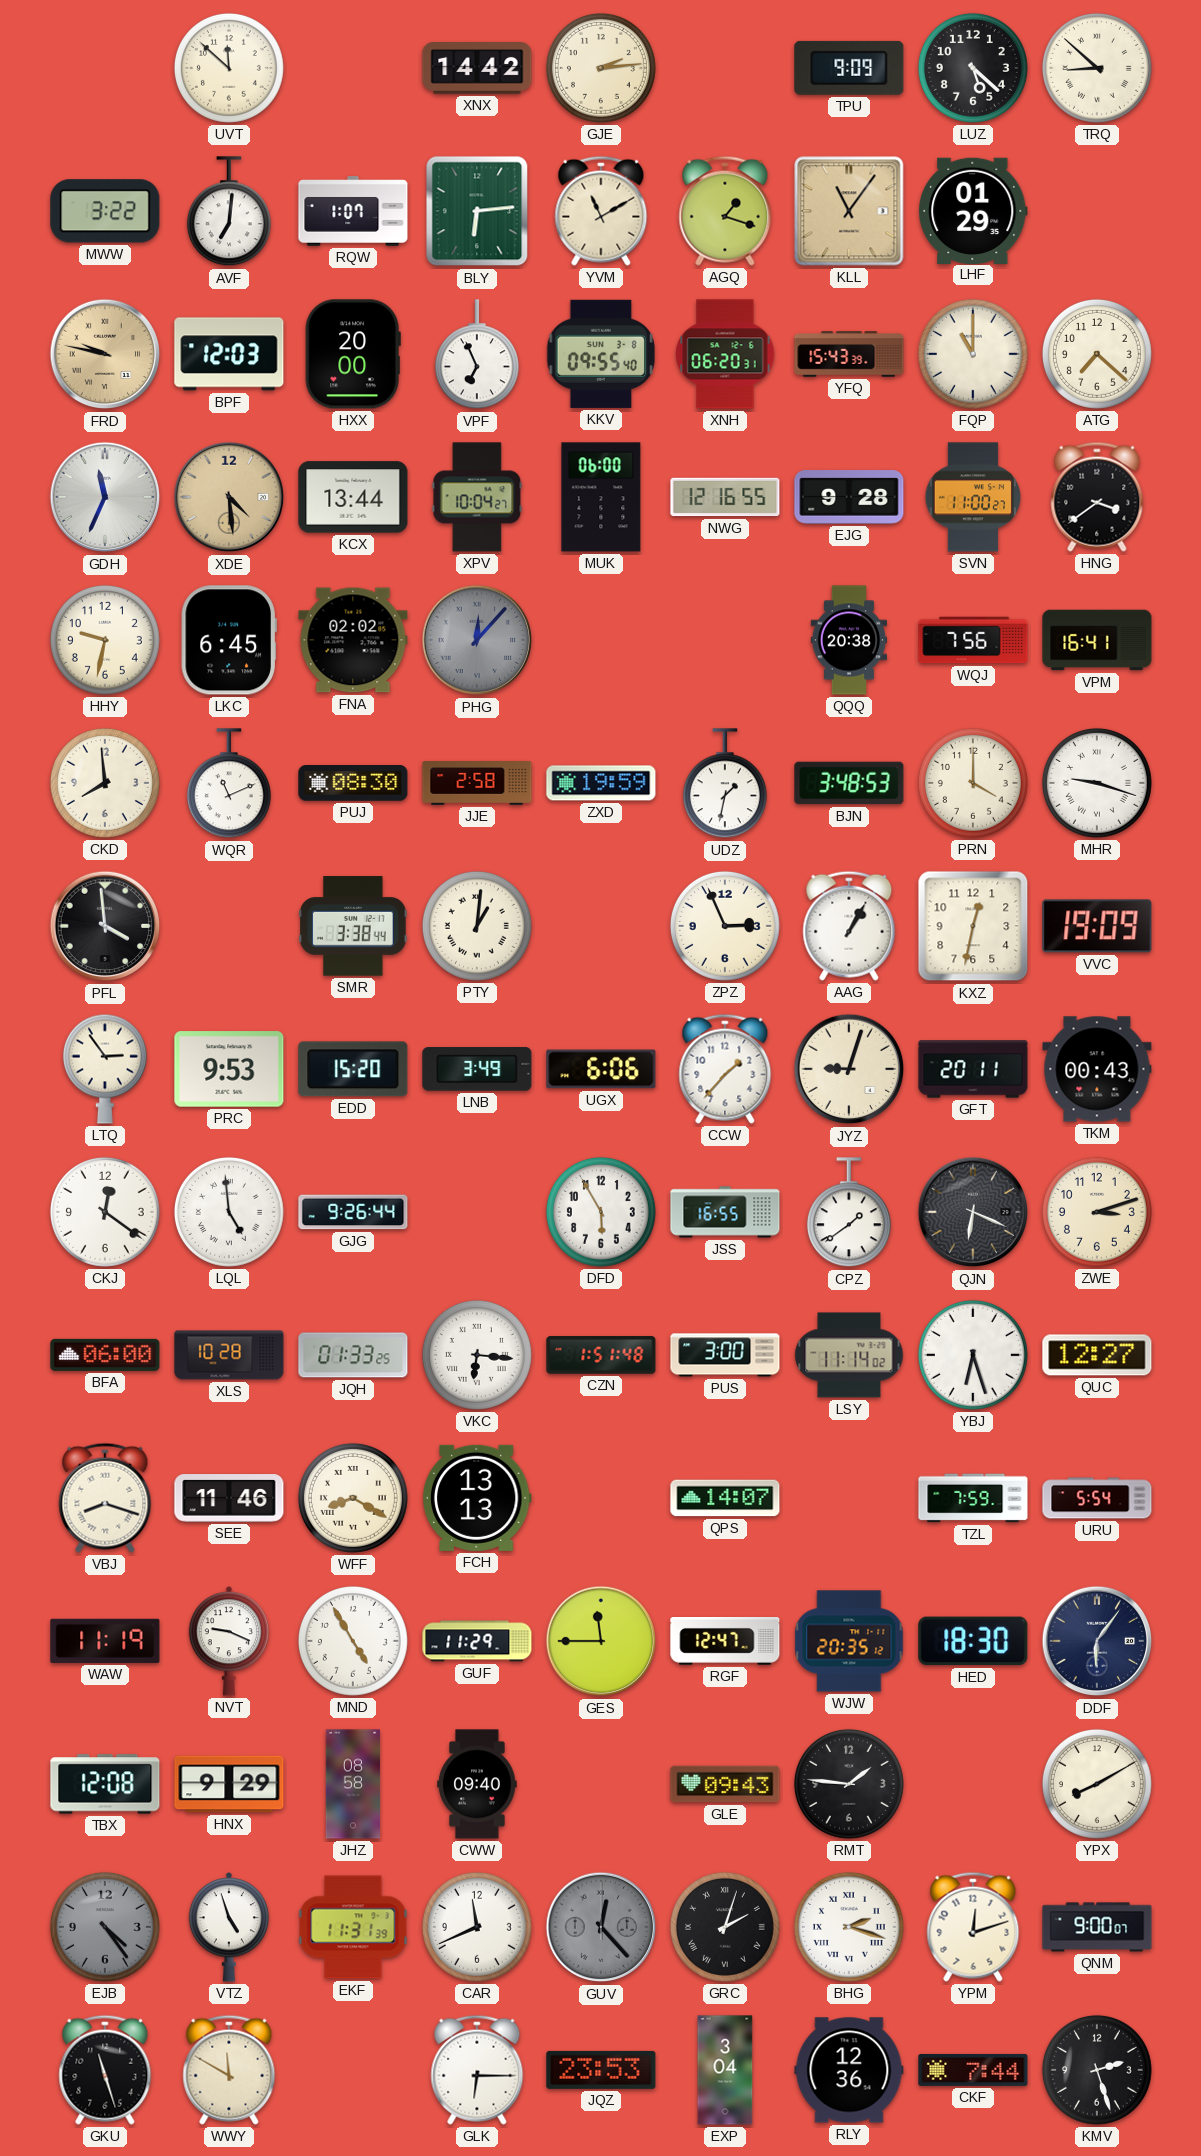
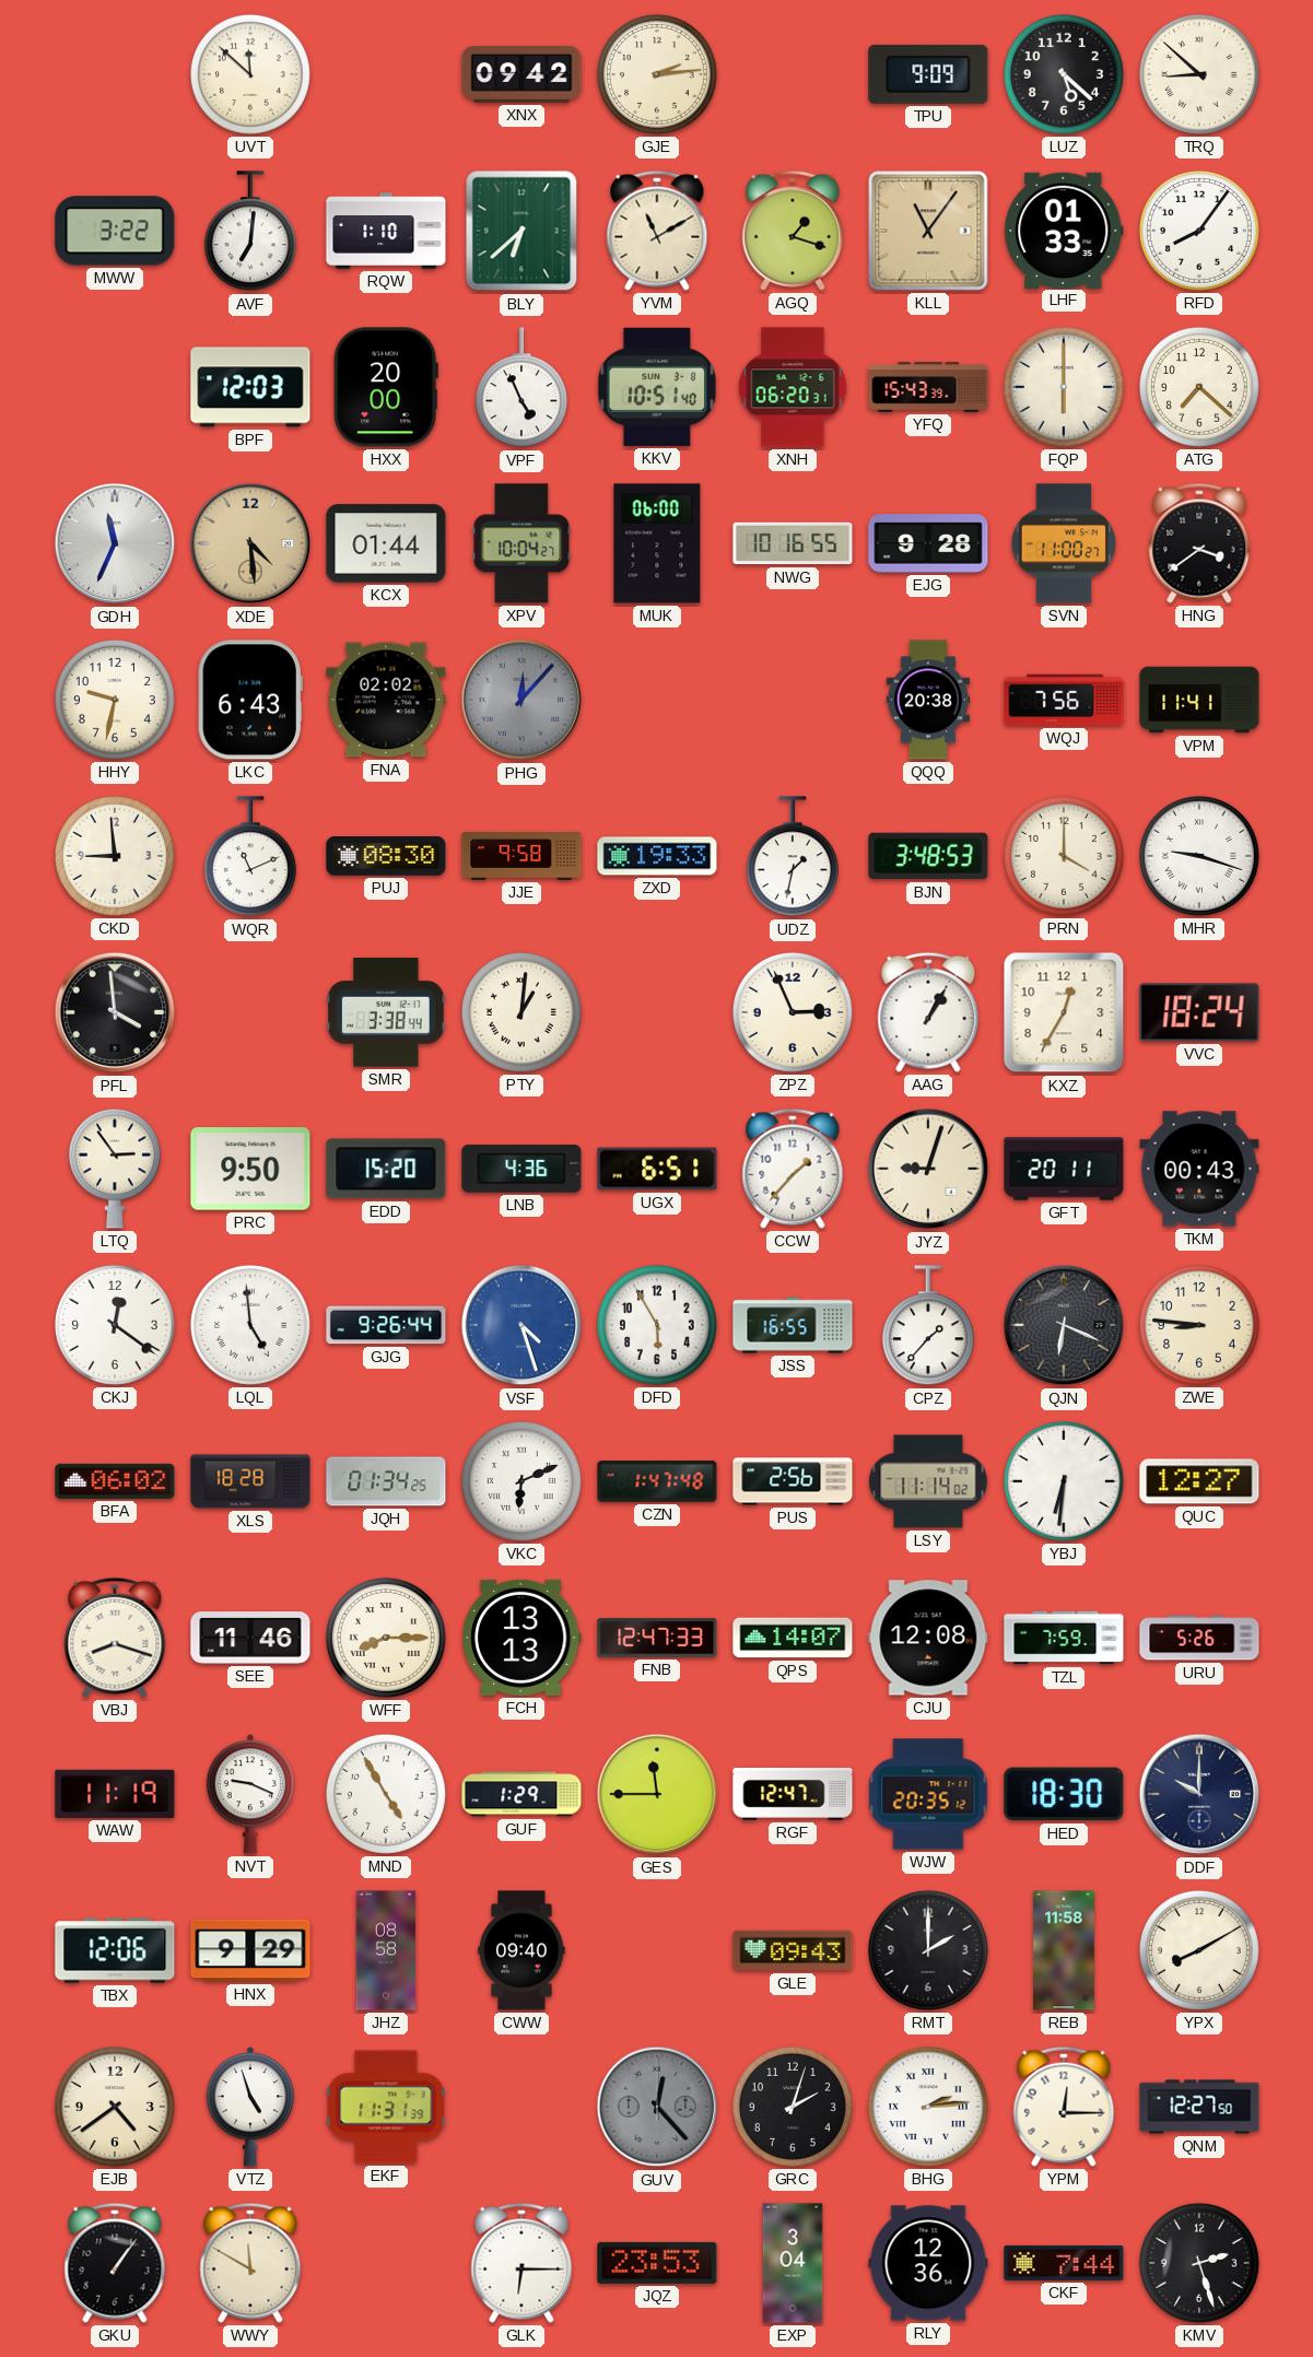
XNX: 14:42 -> 09:42
RQW: 1:07 -> 1:10
BLY: 6:14 -> 6:38
LHF: 01:29 -> 01:33
RFD: none -> 8:06
FRD: 9:47 -> none
VPF: 6:56 -> 4:56
KKV: 09:55 -> 10:51
FQP: 11:00 -> 6:00
KCX: 13:44 -> 01:44
NWG: 12:16 -> 10:16
LKC: 6:45 -> 6:43
VPM: 16:41 -> 11:41
CKD: 7:59 -> 8:59
JJE: 2:58 -> 9:58
ZXD: 19:59 -> 19:33
KXZ: 12:32 -> 12:35
VVC: 19:09 -> 18:24
PRC: 9:53 -> 9:50
LNB: 3:49 -> 4:36
UGX: 6:06 -> 6:51
VSF: none -> 4:27
CPZ: 1:39 -> 1:37
ZWE: 3:12 -> 8:46
BFA: 06:00 -> 06:02
XLS: 10:28 -> 18:28
JQH: 01:33 -> 01:34
VKC: 6:16 -> 6:11
CZN: 1:51 -> 1:47
PUS: 3:00 -> 2:56
YBJ: 6:27 -> 6:31
WFF: 8:20 -> 8:15
FNB: none -> 12:47
CJU: none -> 12:08
URU: 5:54 -> 5:26
GUF: 11:29 -> 1:29
DDF: 6:06 -> 10:00
TBX: 12:08 -> 12:06
RMT: 1:46 -> 2:00
REB: none -> 11:58
EJB: 4:24 -> 4:39
EJB dial: grey -> cream
CAR: 11:41 -> none
GRC numerals: Roman -> Arabic
BHG: 2:18 -> 2:14
YPM: 12:12 -> 12:15
QNM: 9:00 -> 12:27
GKU: 11:27 -> 1:06
